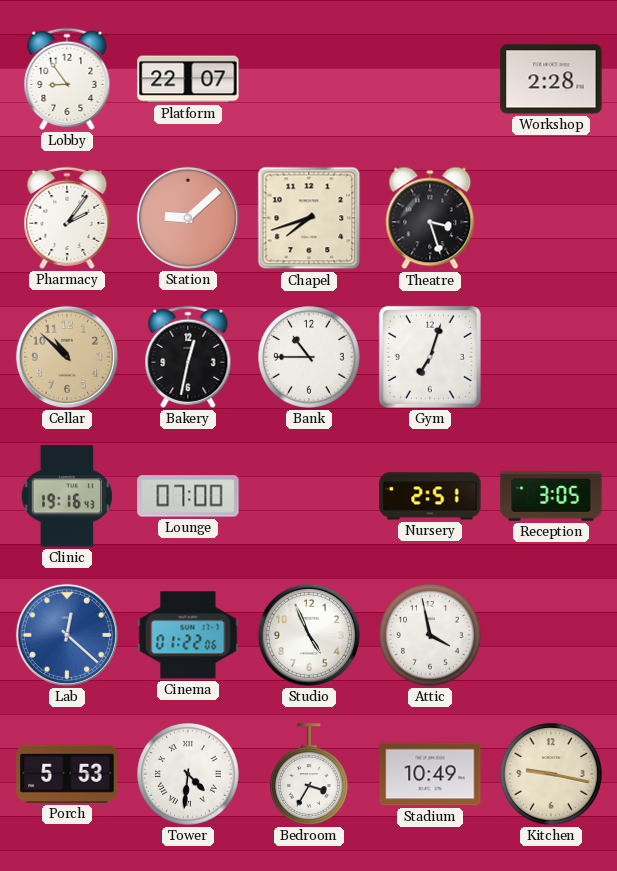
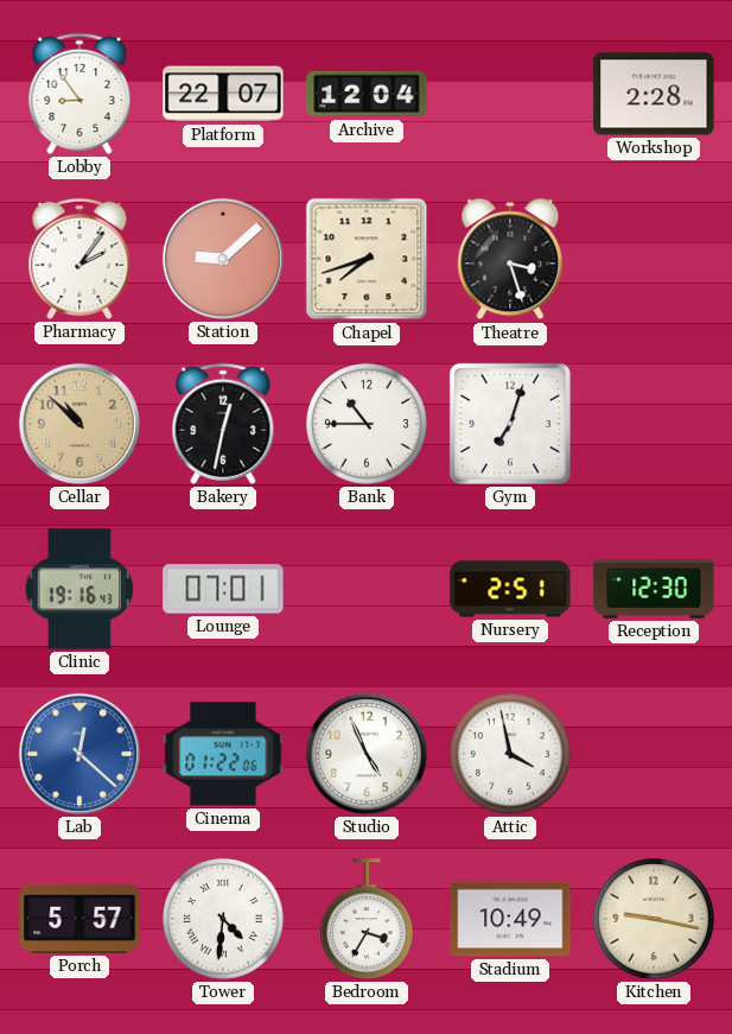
Archive: none -> 12:04
Lounge: 07:00 -> 07:01
Reception: 3:05 -> 12:30
Porch: 5:53 -> 5:57
